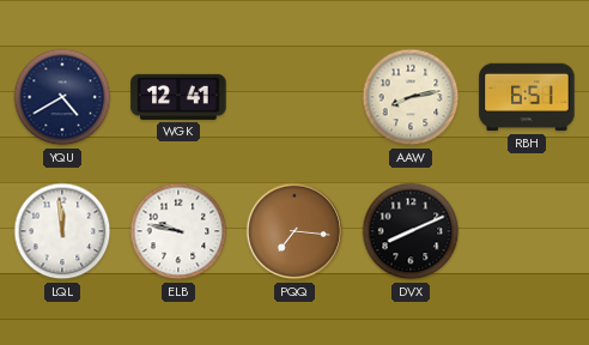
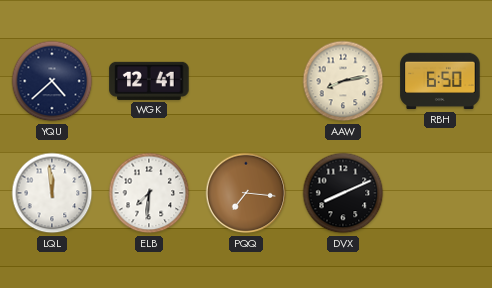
YQU: 4:40 -> 4:38
RBH: 6:51 -> 6:50
ELB: 9:47 -> 7:31
